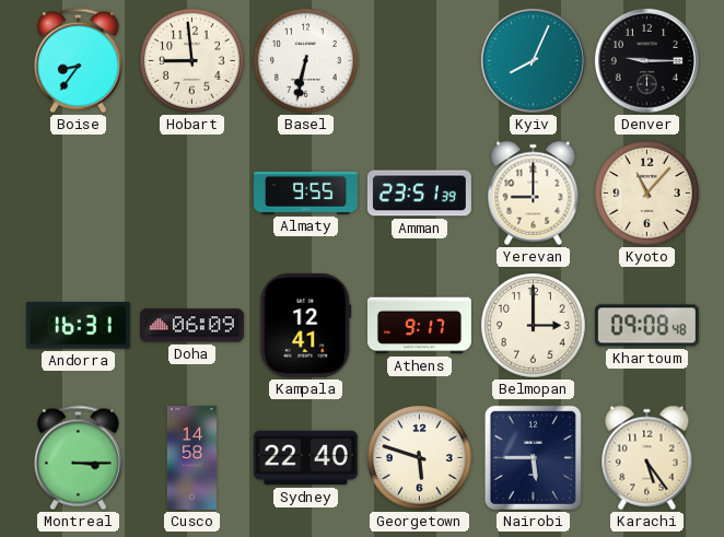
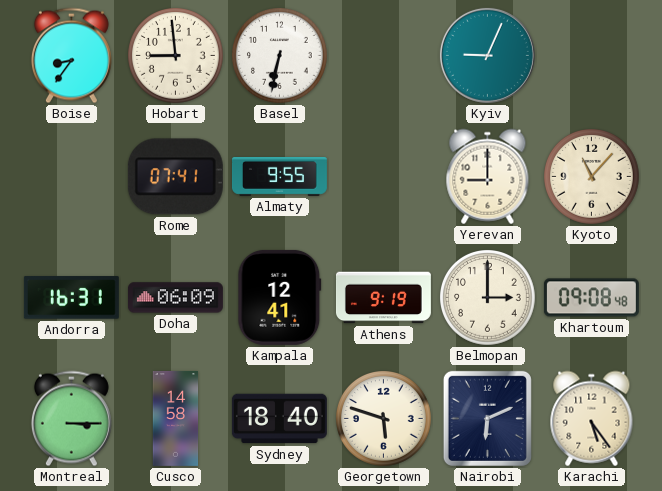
Kyiv: 8:04 -> 9:04
Denver: 9:15 -> none
Rome: none -> 07:41
Amman: 23:51 -> none
Athens: 9:17 -> 9:19
Sydney: 22:40 -> 18:40
Nairobi: 5:45 -> 6:11
